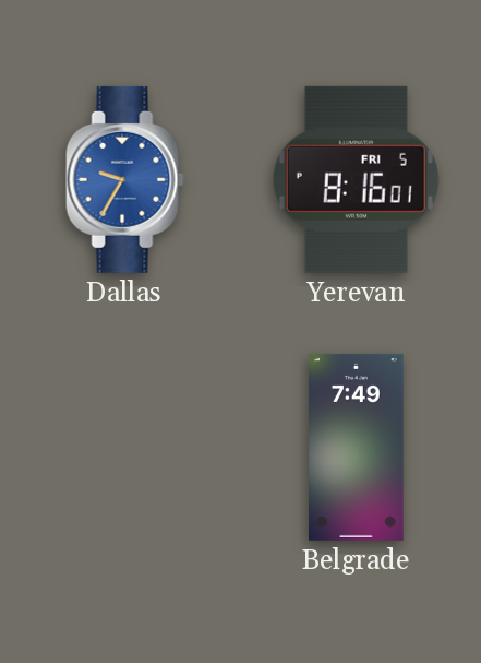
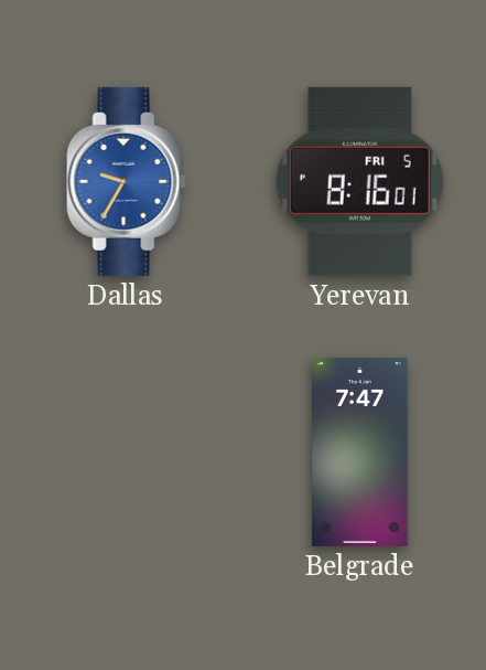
Belgrade: 7:49 -> 7:47
